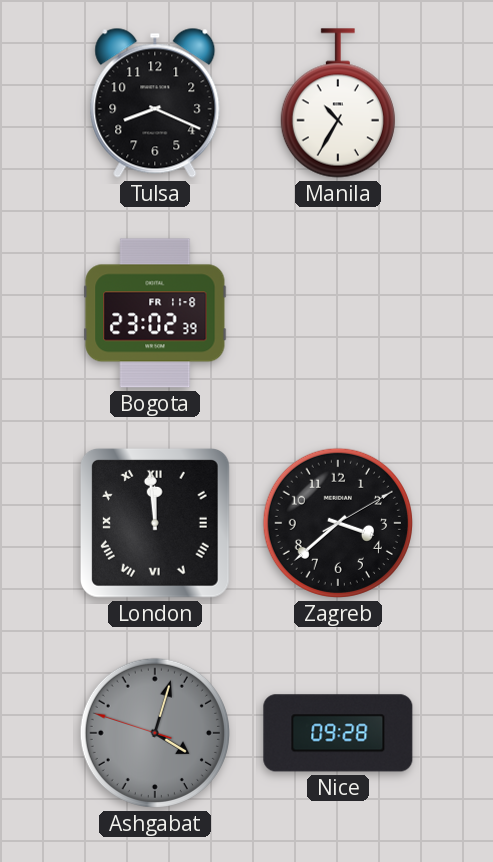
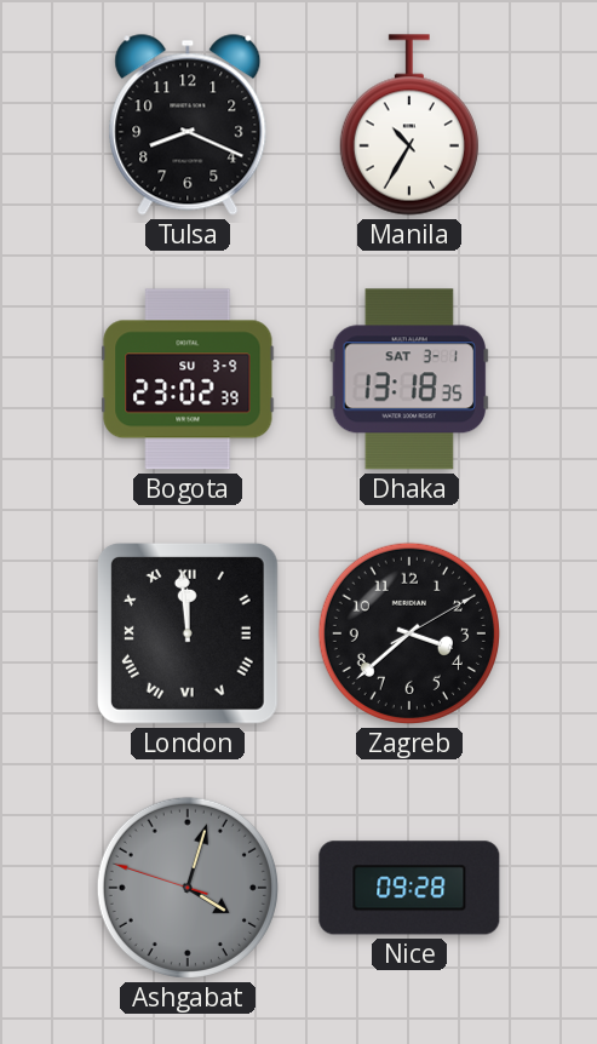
Bogota date: FR 11-8 -> SU 3-9
Dhaka: none -> 13:18
